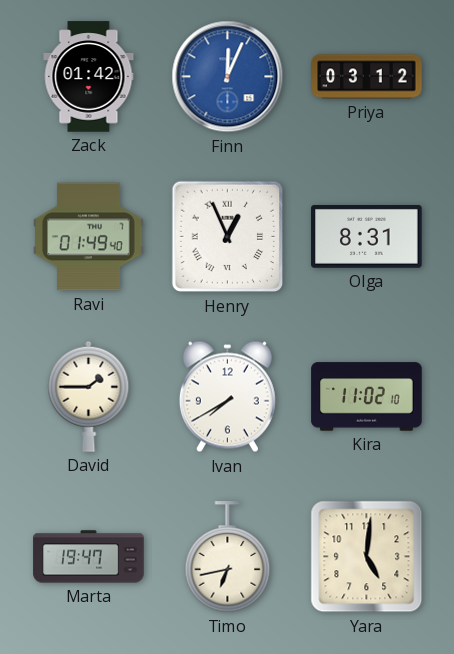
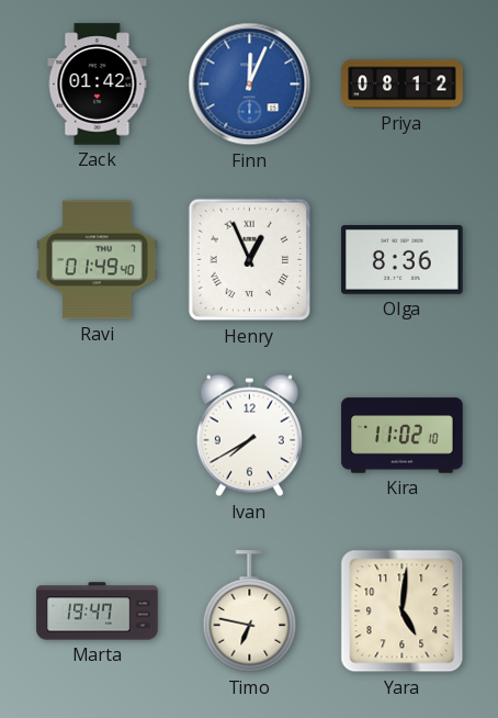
Priya: 03:12 -> 08:12
Olga: 8:31 -> 8:36
David: 1:45 -> none
Timo: 6:43 -> 6:47
